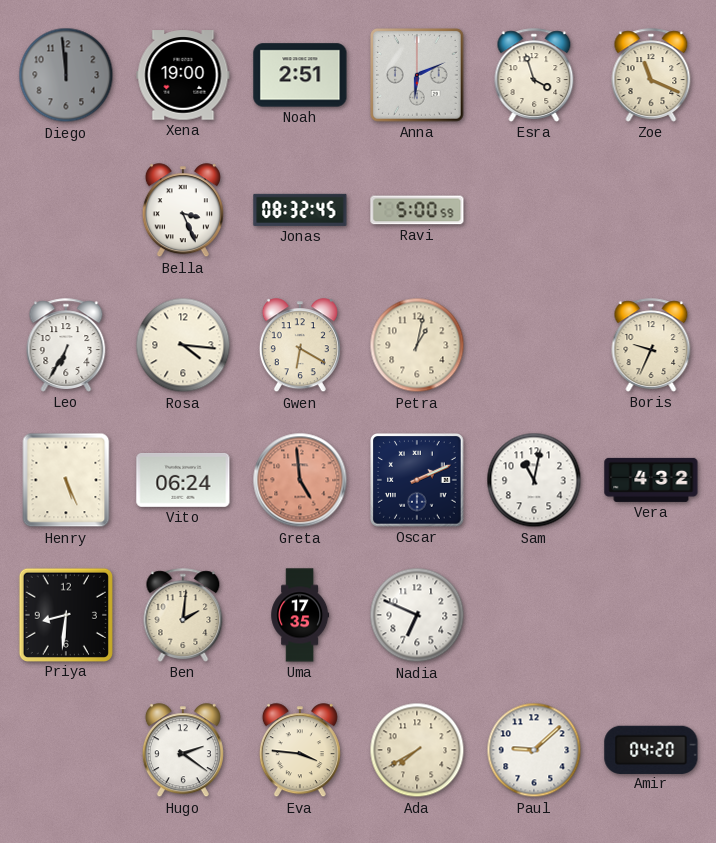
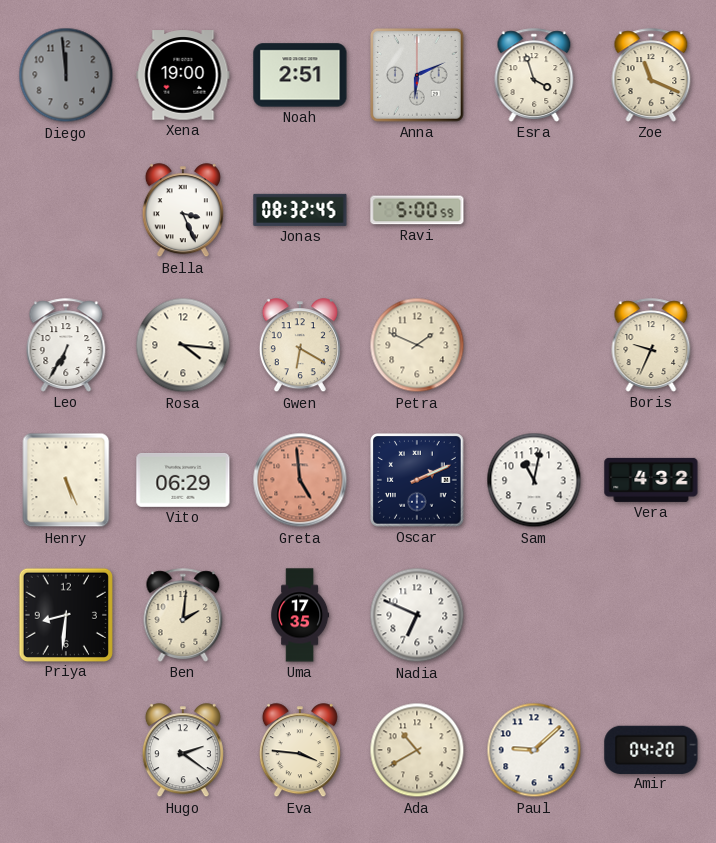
Petra: 1:02 -> 1:49
Vito: 06:24 -> 06:29
Ada: 7:40 -> 10:40
